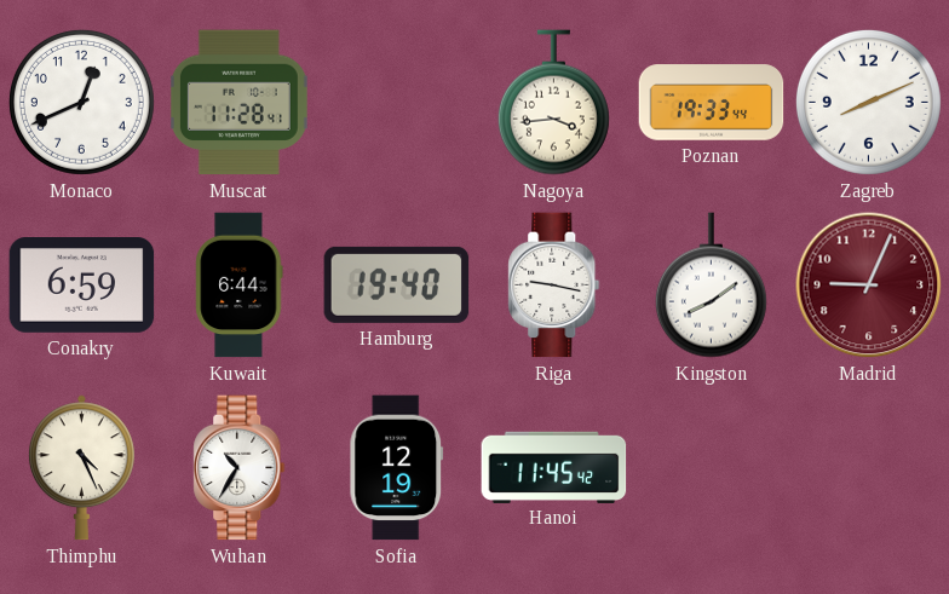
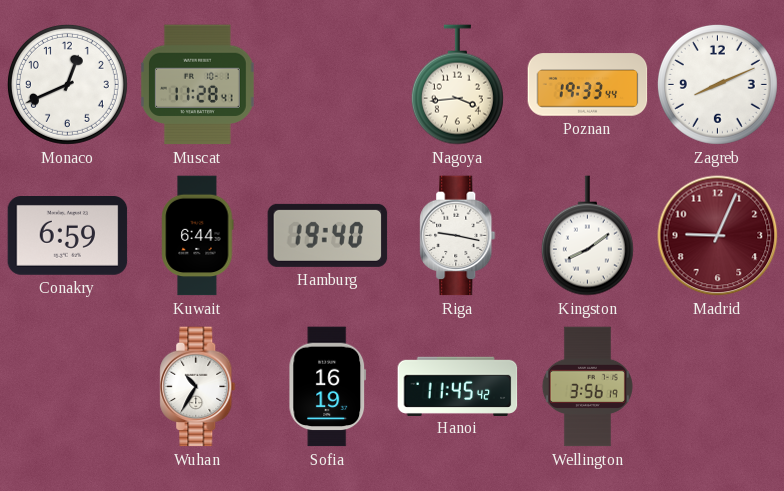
Thimphu: 4:26 -> none
Sofia: 12:19 -> 16:19
Wellington: none -> 3:56
